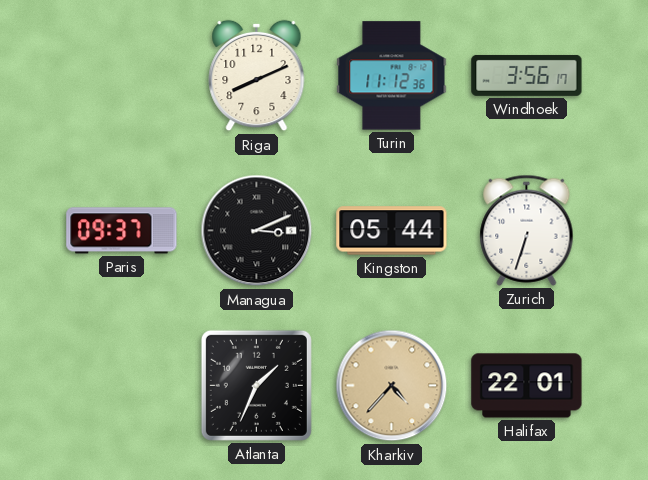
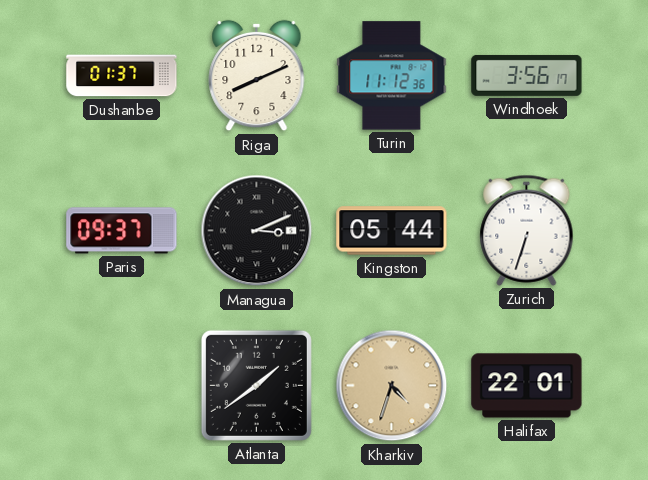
Dushanbe: none -> 01:37
Atlanta: 1:34 -> 1:39
Kharkiv: 4:37 -> 4:33
